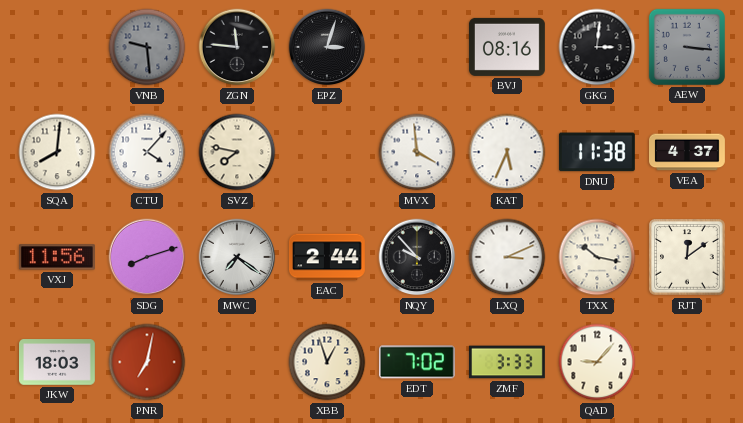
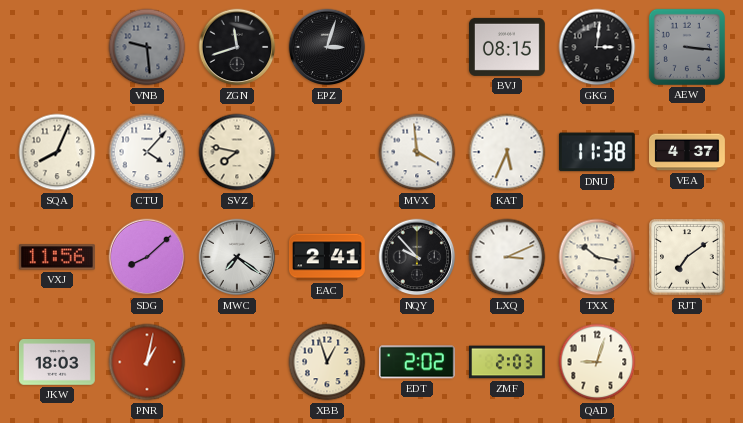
ZGN: 11:46 -> 11:42
BVJ: 08:16 -> 08:15
SQA: 8:01 -> 8:04
SDG: 8:12 -> 8:08
EAC: 2:44 -> 2:41
RJT: 12:09 -> 7:09
PNR: 7:02 -> 1:02
EDT: 7:02 -> 2:02
ZMF: 3:33 -> 2:03
QAD: 9:07 -> 9:03
